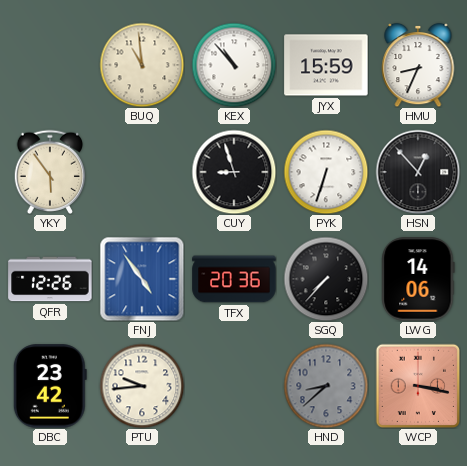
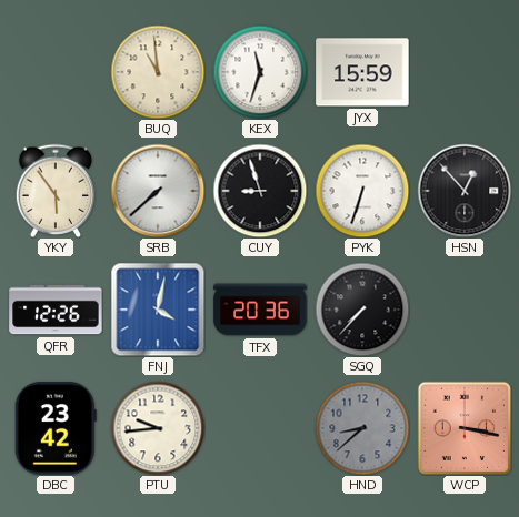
KEX: 10:53 -> 11:33
HMU: 8:34 -> none
SRB: none -> 7:38
FNJ: 4:54 -> 4:02
LWG: 14:06 -> none
